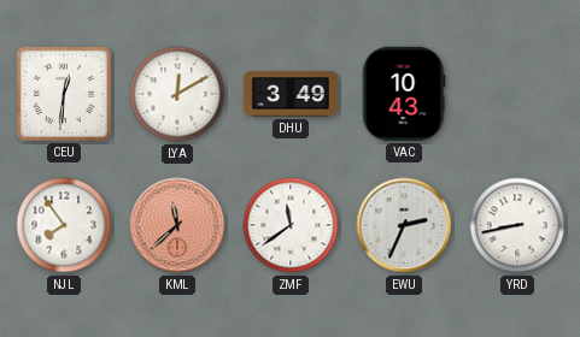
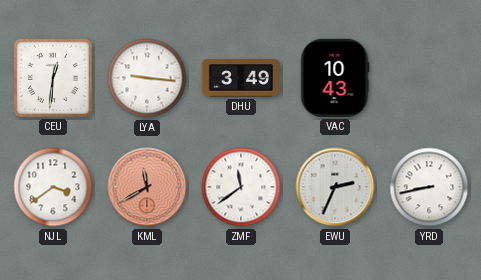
LYA: 12:10 -> 9:16
NJL: 7:54 -> 3:39
KML: 11:38 -> 11:40
